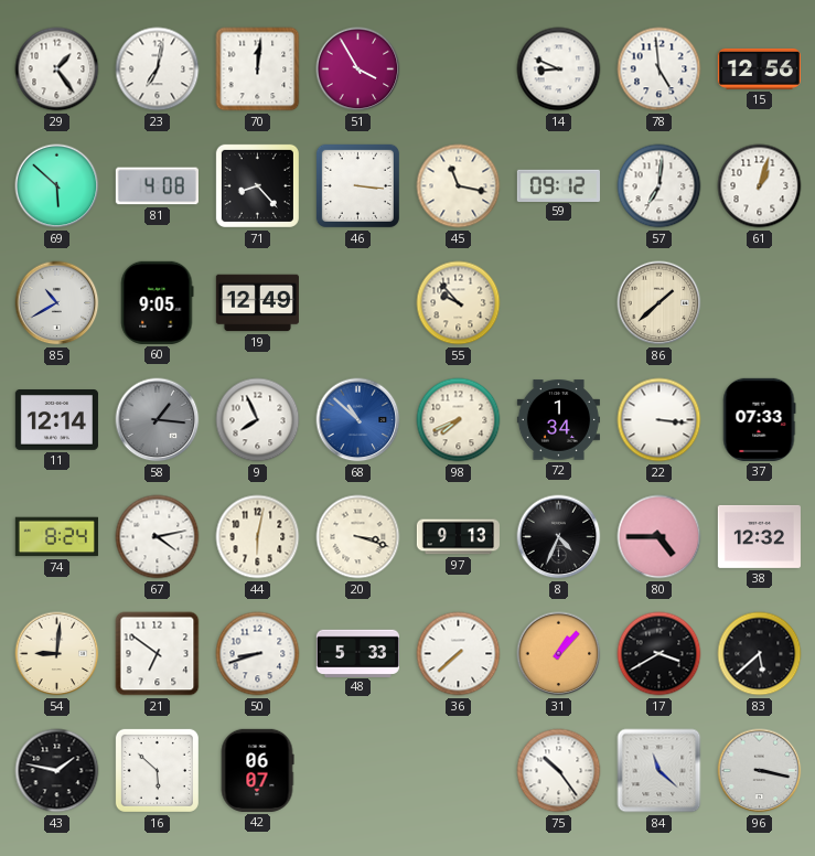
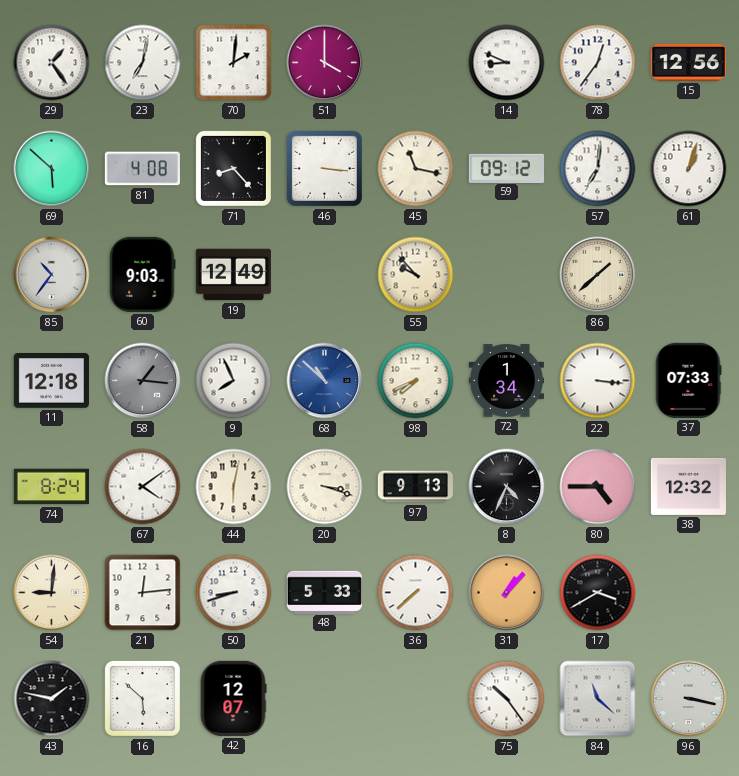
70: 12:01 -> 2:01
51: 3:55 -> 4:00
78: 4:59 -> 12:36
85: 10:40 -> 10:36
60: 9:05 -> 9:03
11: 12:14 -> 12:18
67: 4:13 -> 4:09
21: 6:51 -> 12:14
83: 5:38 -> none
42: 06:07 -> 12:07
